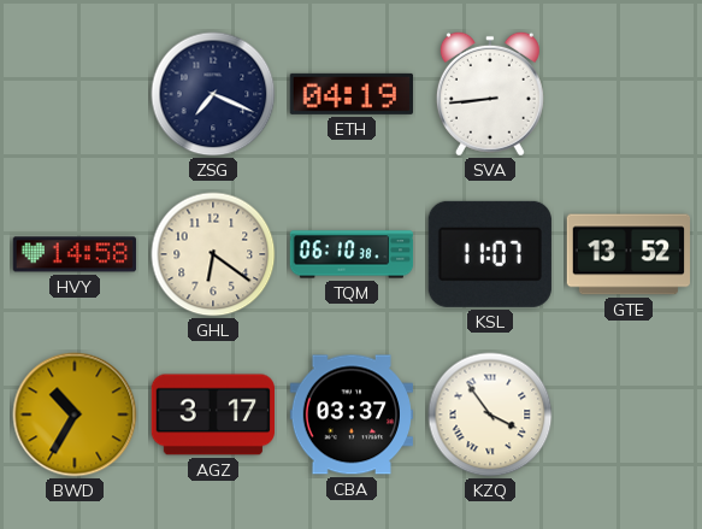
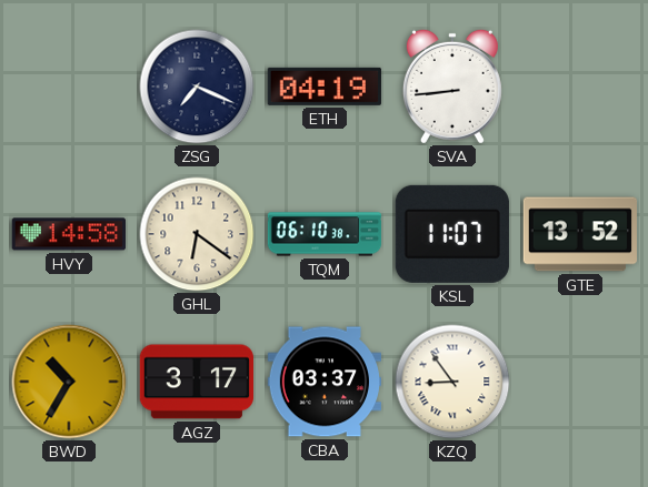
KZQ: 3:54 -> 8:54
